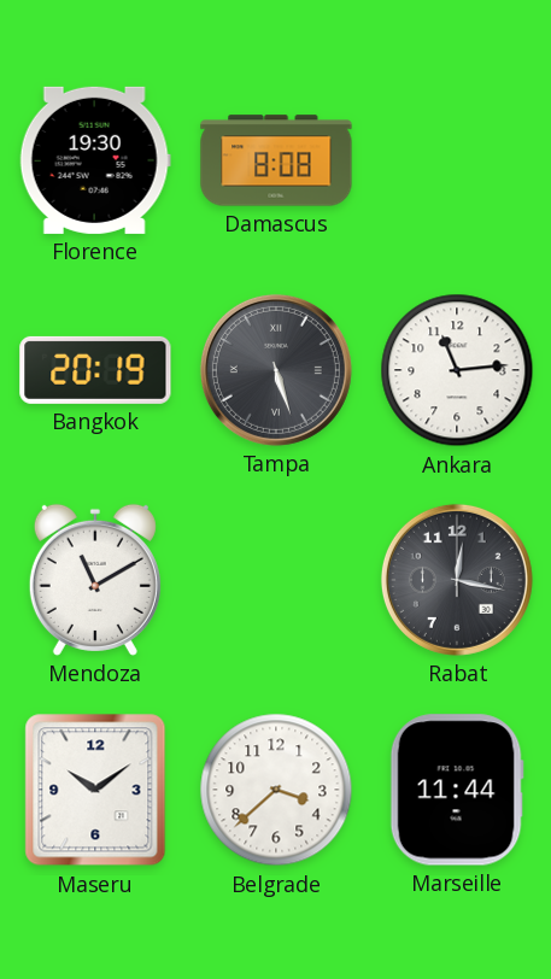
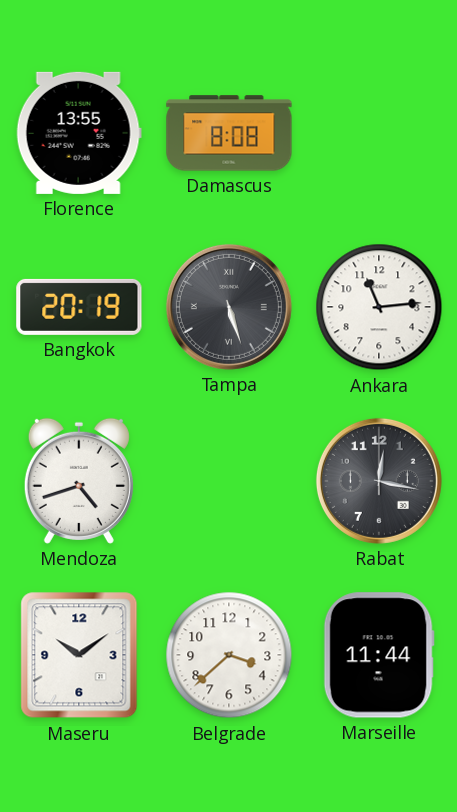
Florence: 19:30 -> 13:55
Mendoza: 11:10 -> 4:42
